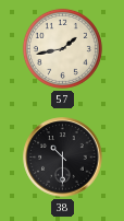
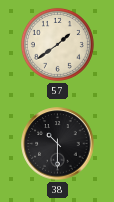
57: 1:43 -> 1:39
